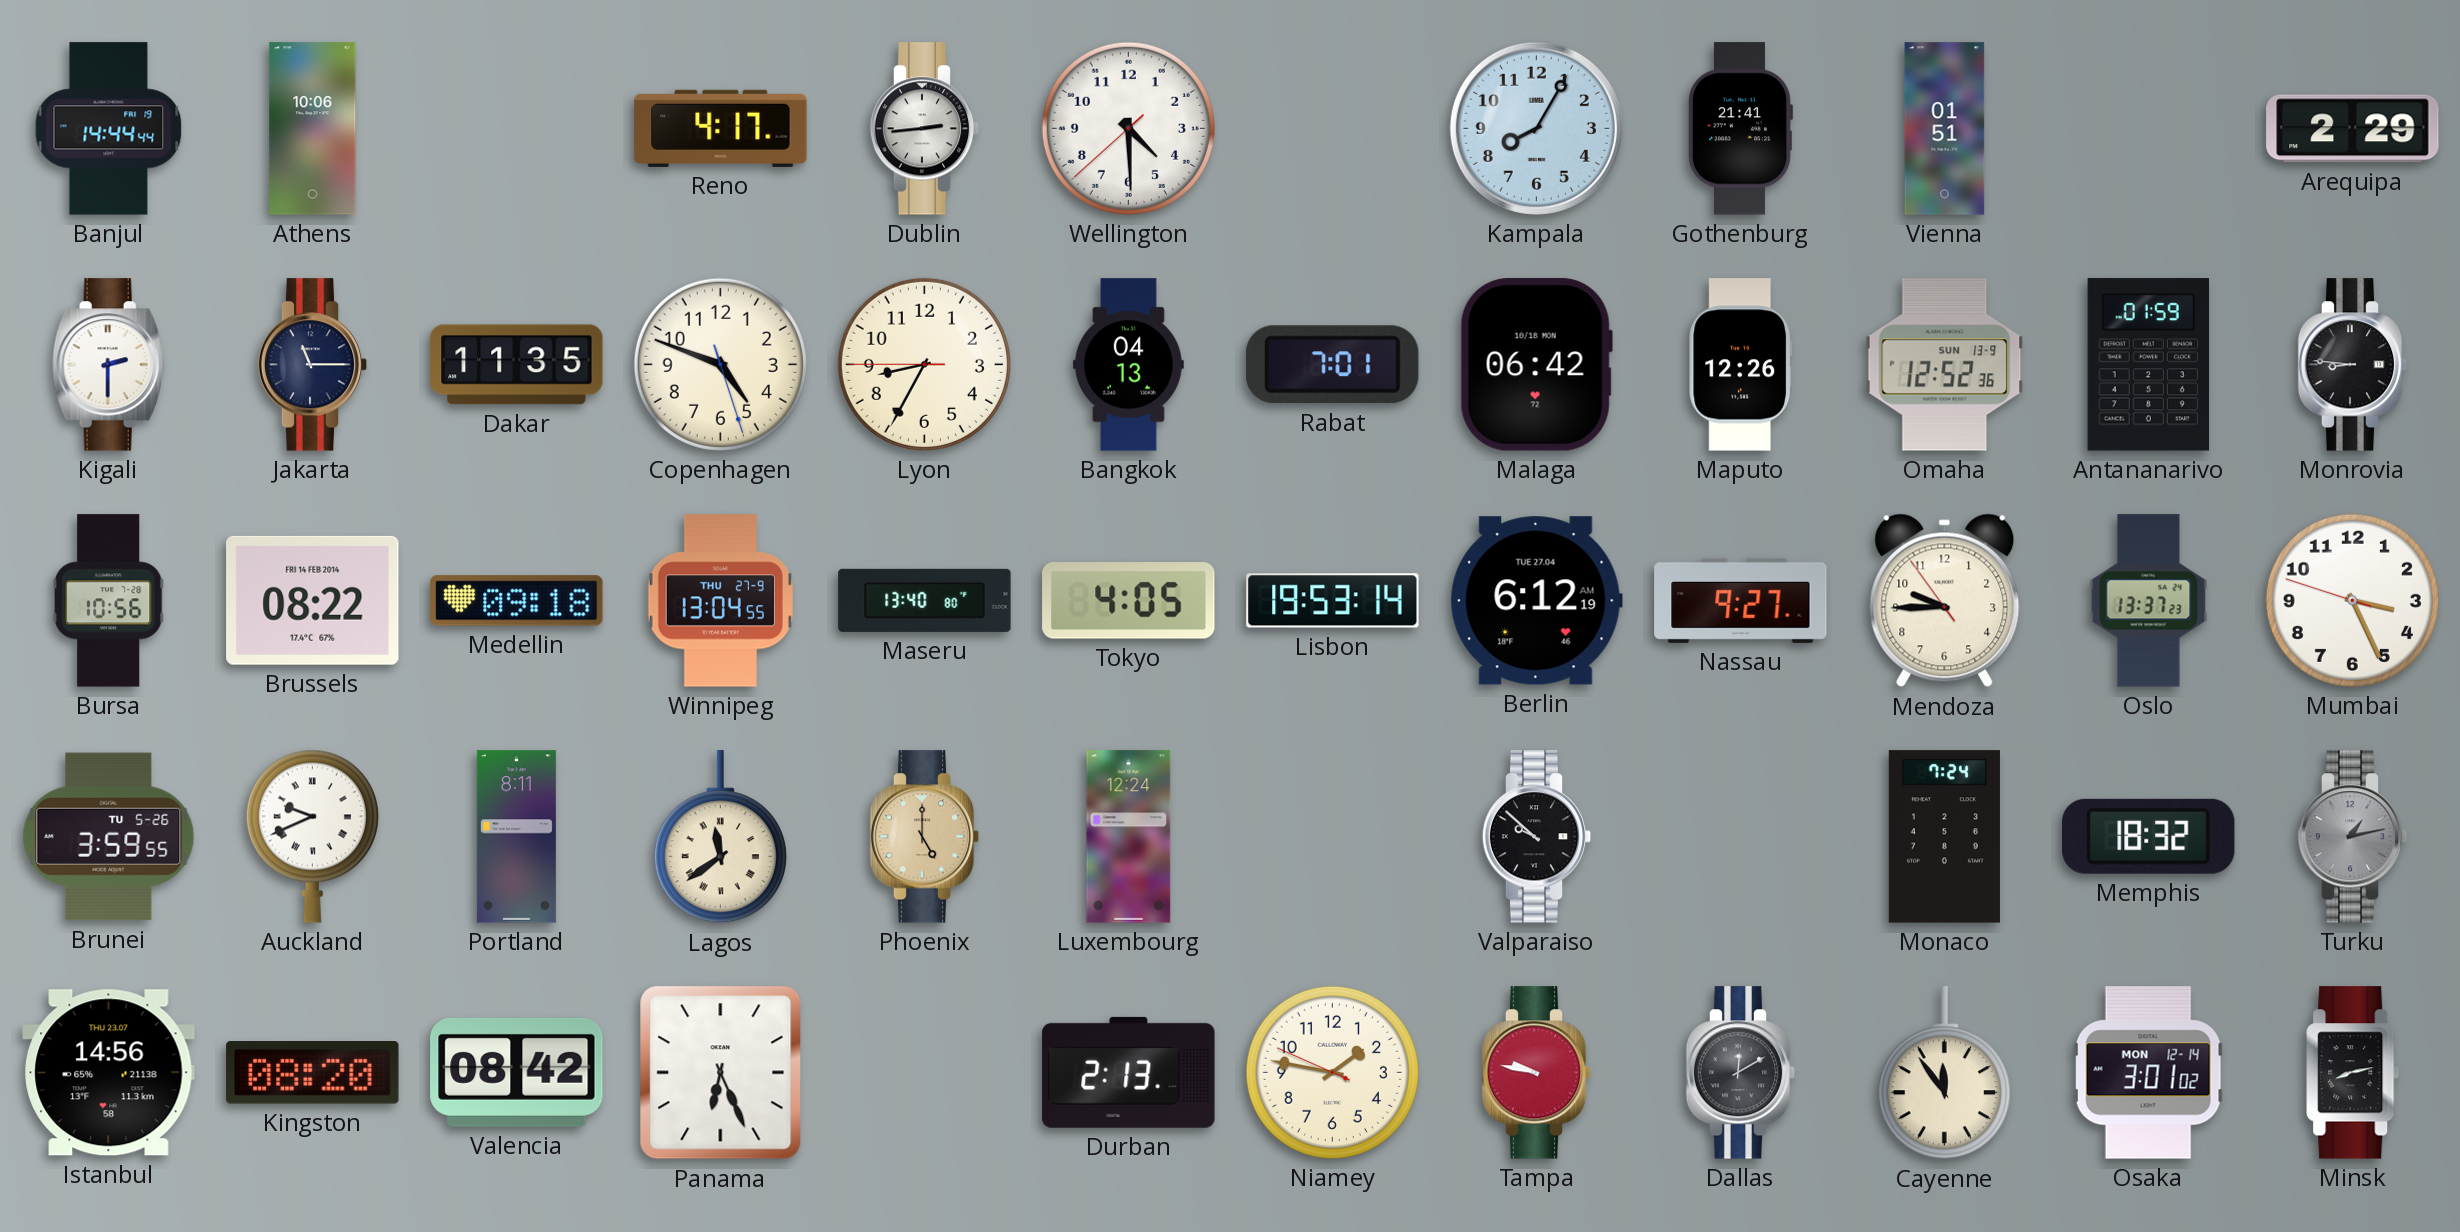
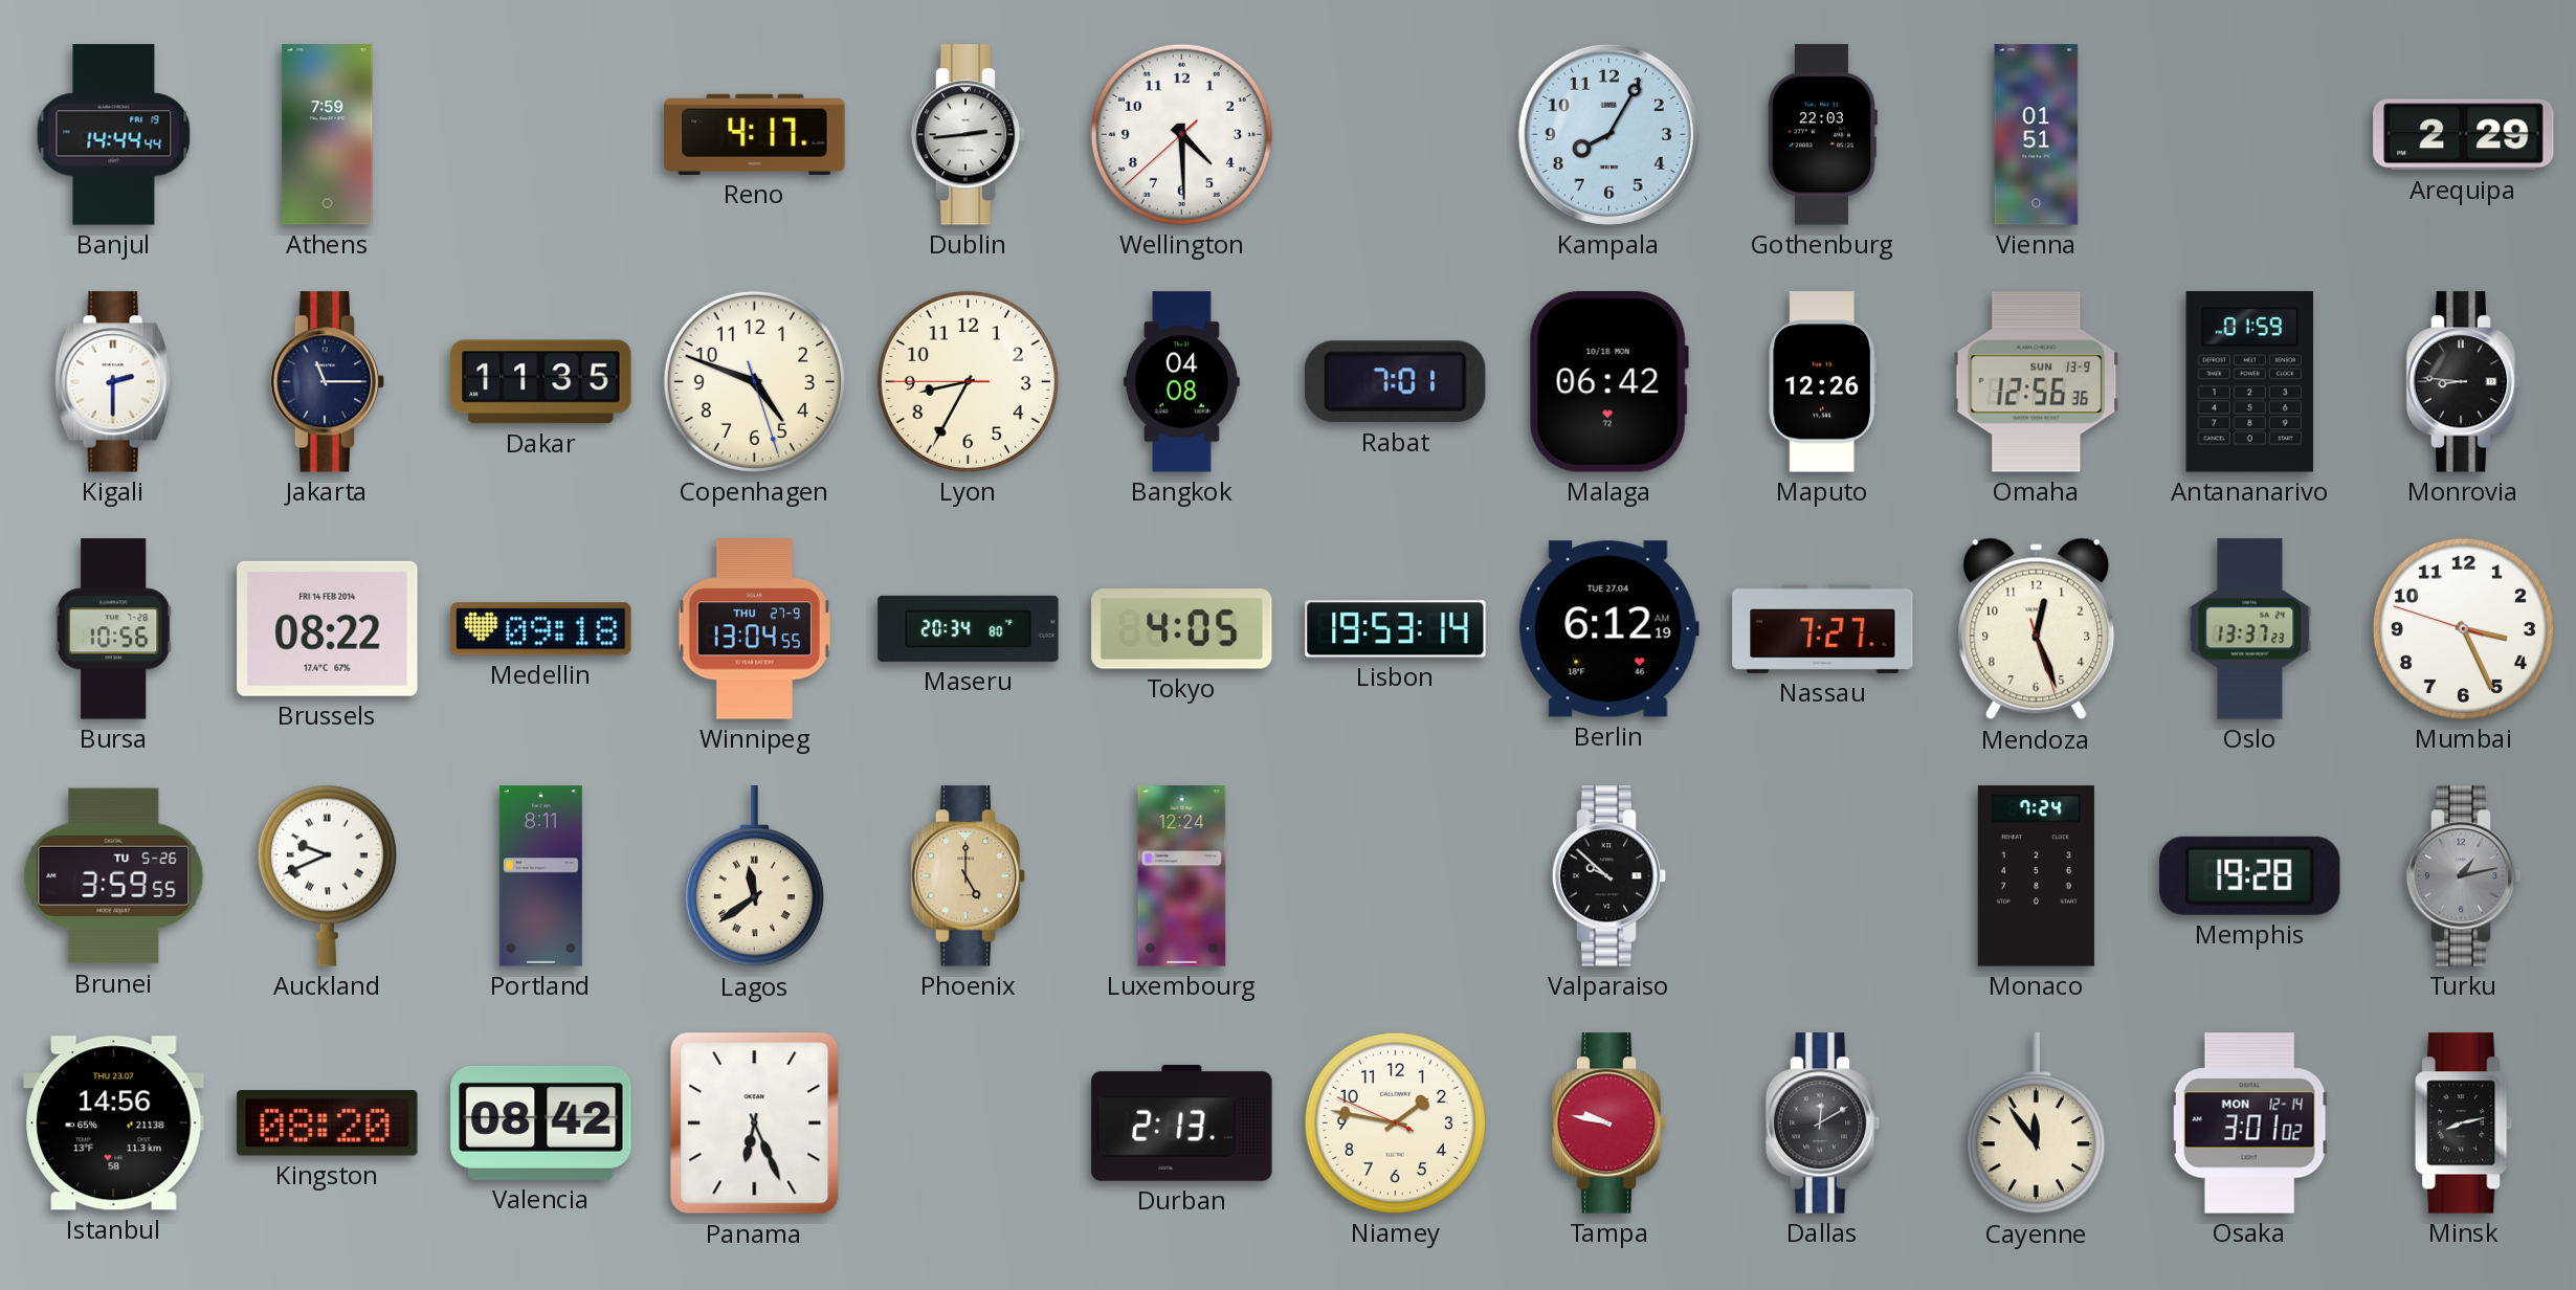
Athens: 10:06 -> 7:59
Gothenburg: 21:41 -> 22:03
Bangkok: 04:13 -> 04:08
Omaha: 12:52 -> 12:56
Maseru: 13:40 -> 20:34
Nassau: 9:27 -> 7:27
Mendoza: 9:44 -> 12:26
Memphis: 18:32 -> 19:28
